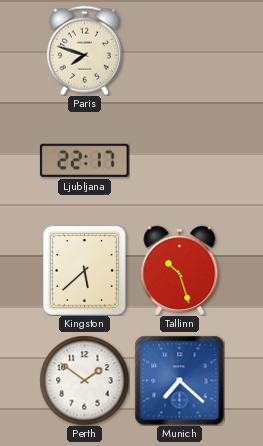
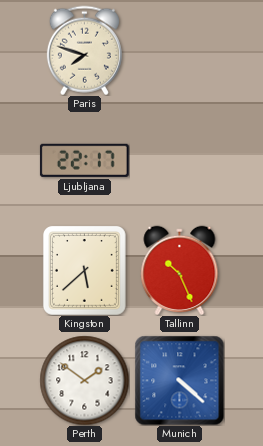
Tallinn: 10:27 -> 10:26
Munich: 7:22 -> 4:22
